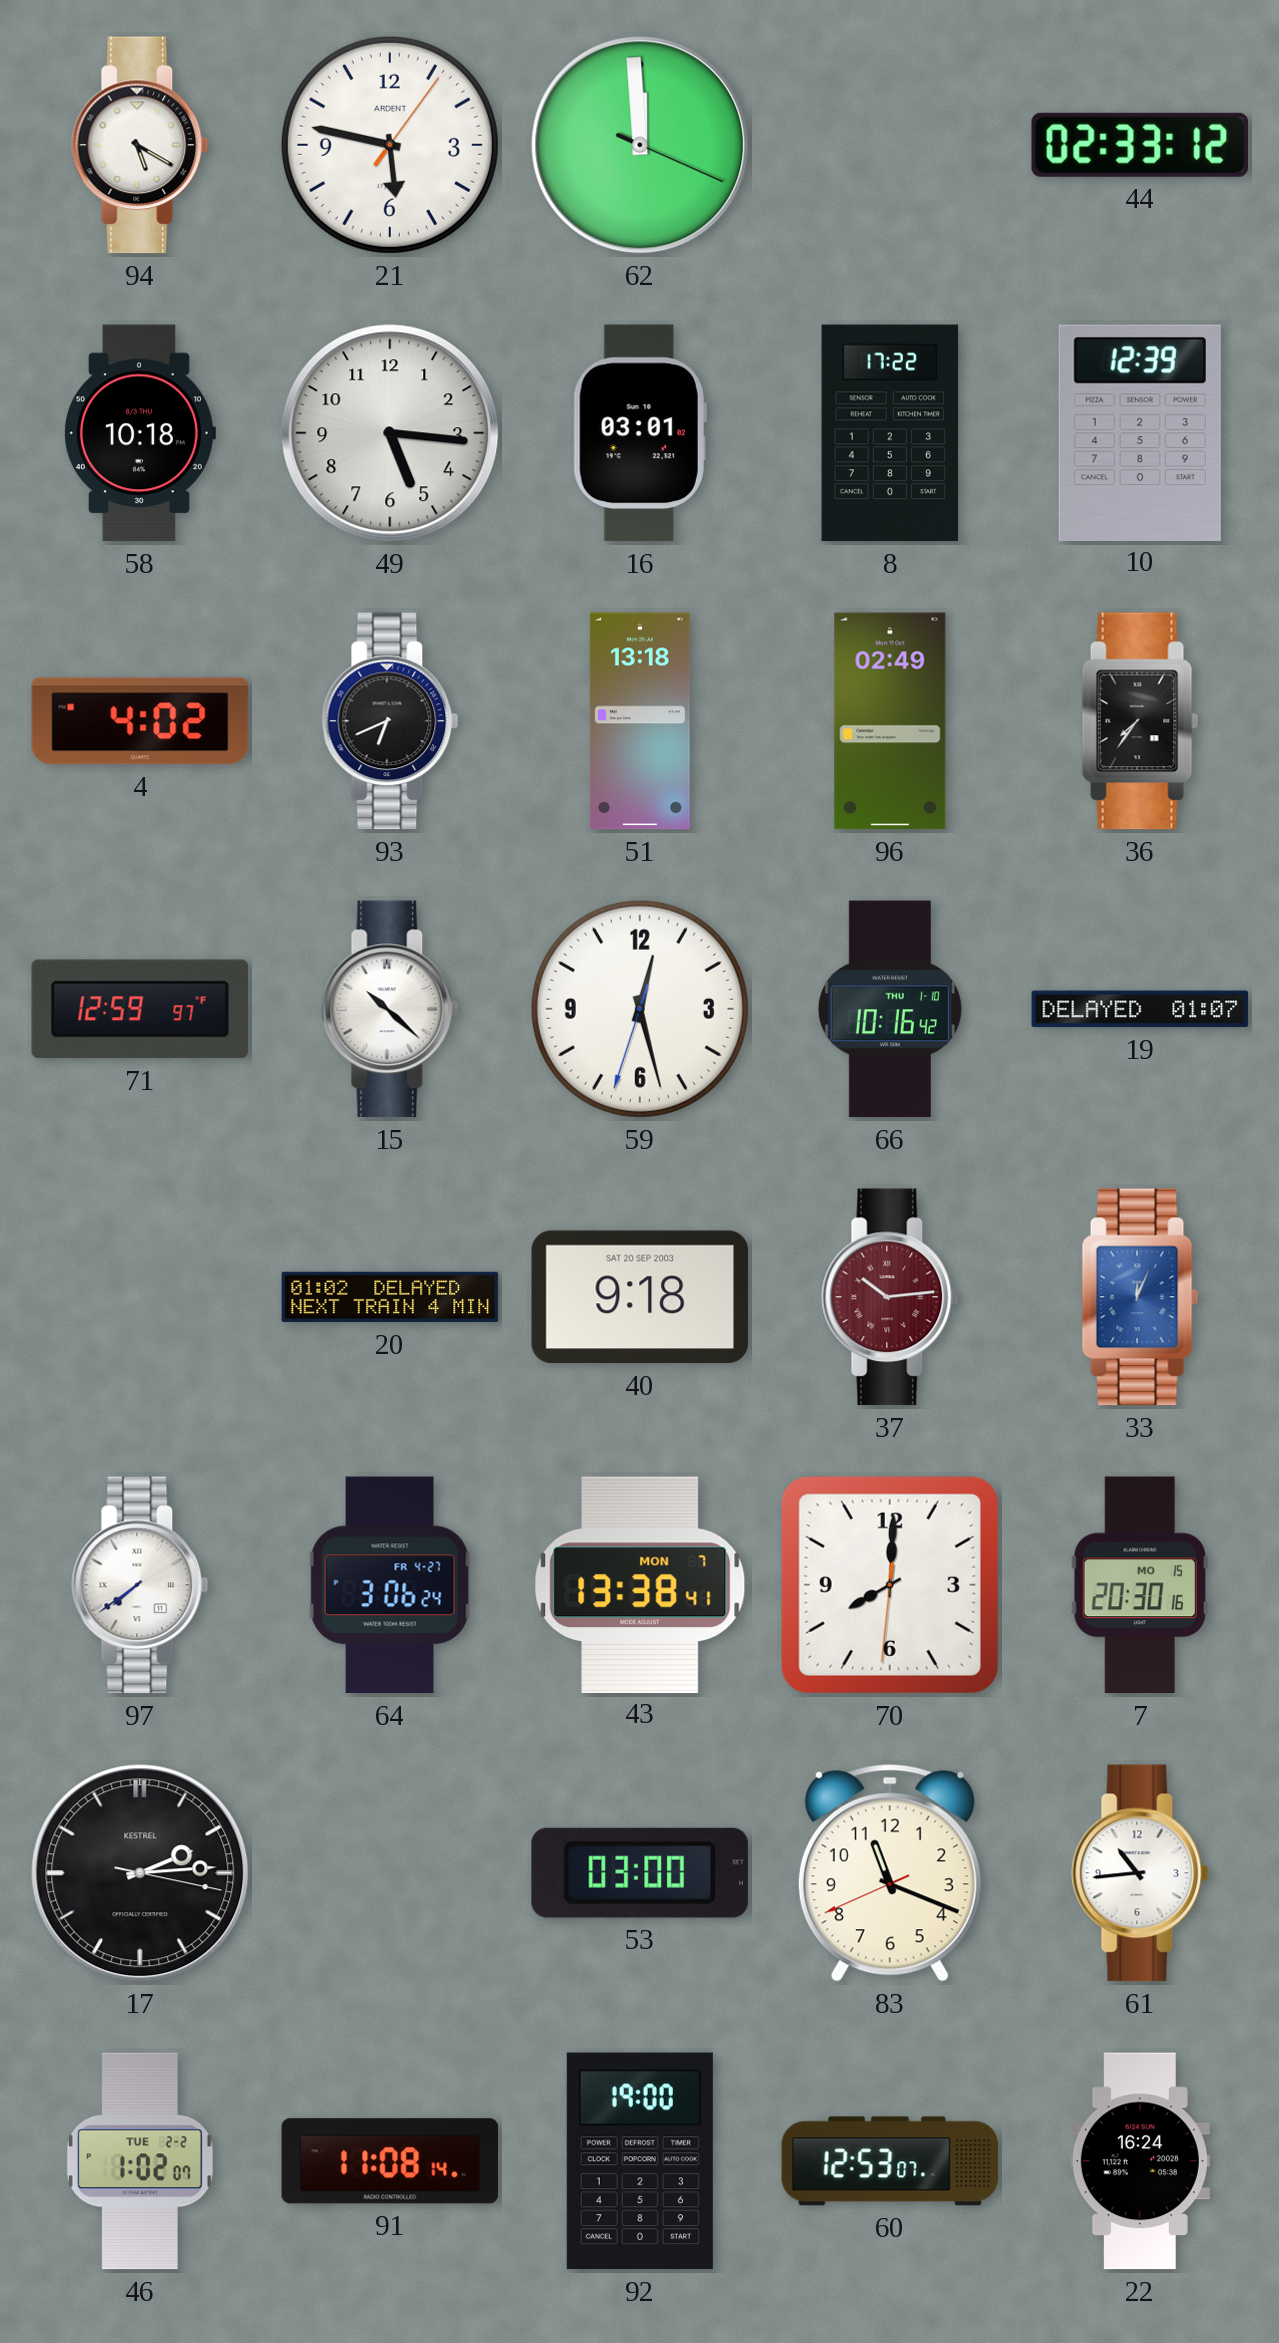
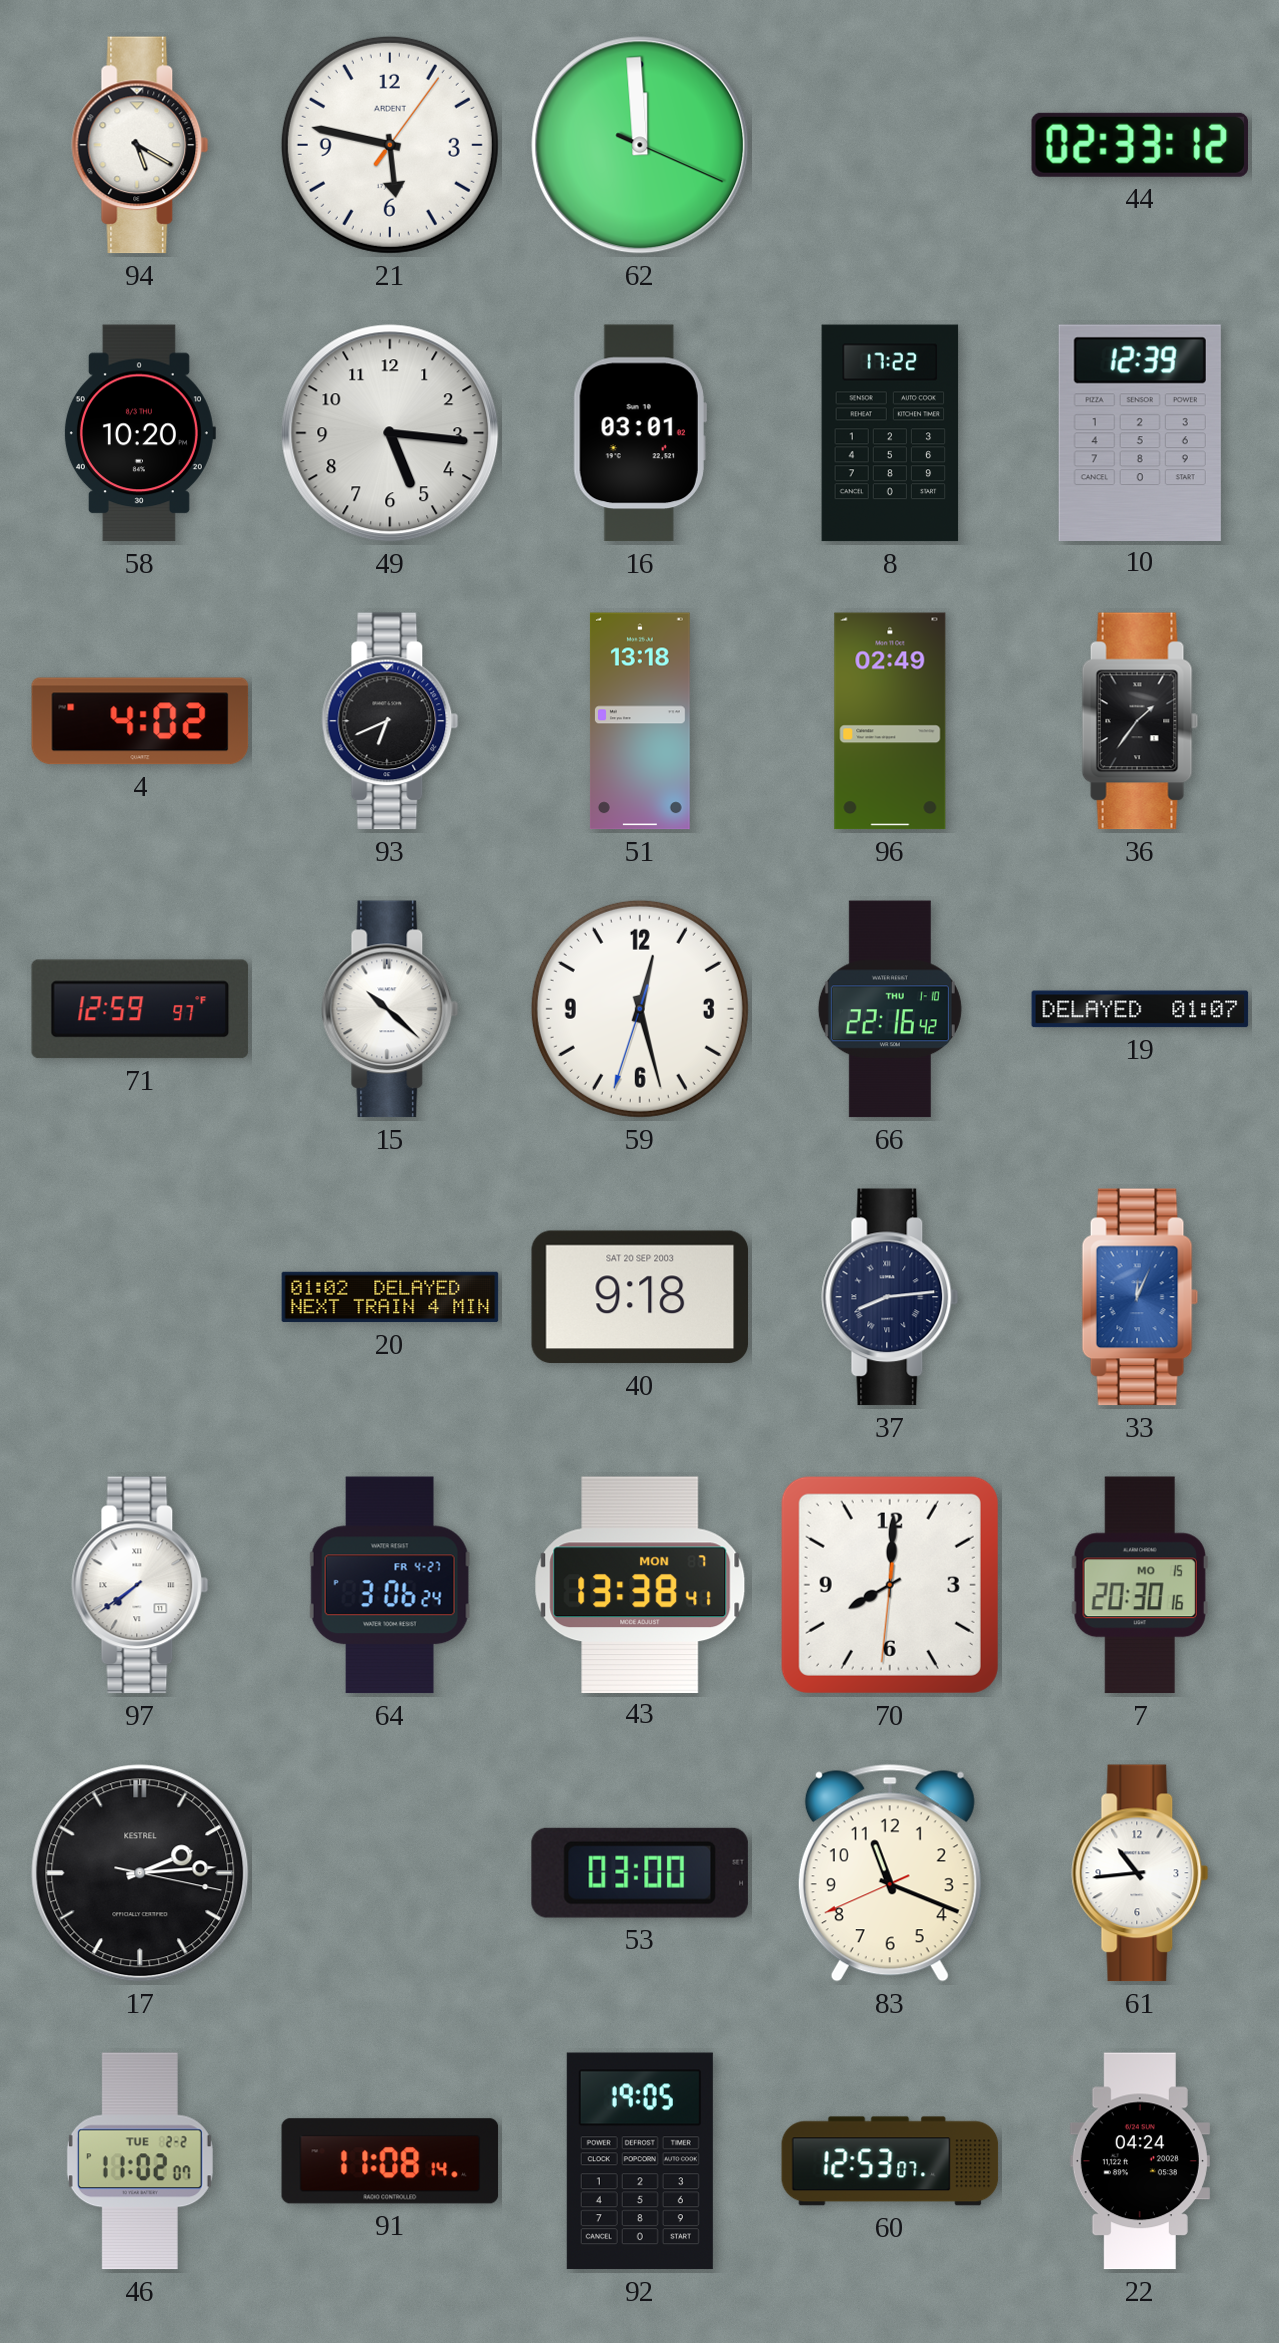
58: 10:18 -> 10:20
36: 7:36 -> 1:36
66: 10:16 -> 22:16
37: 10:14 -> 8:14
37 dial: burgundy -> navy
46: 1:02 -> 11:02
92: 19:00 -> 19:05
22: 16:24 -> 04:24
